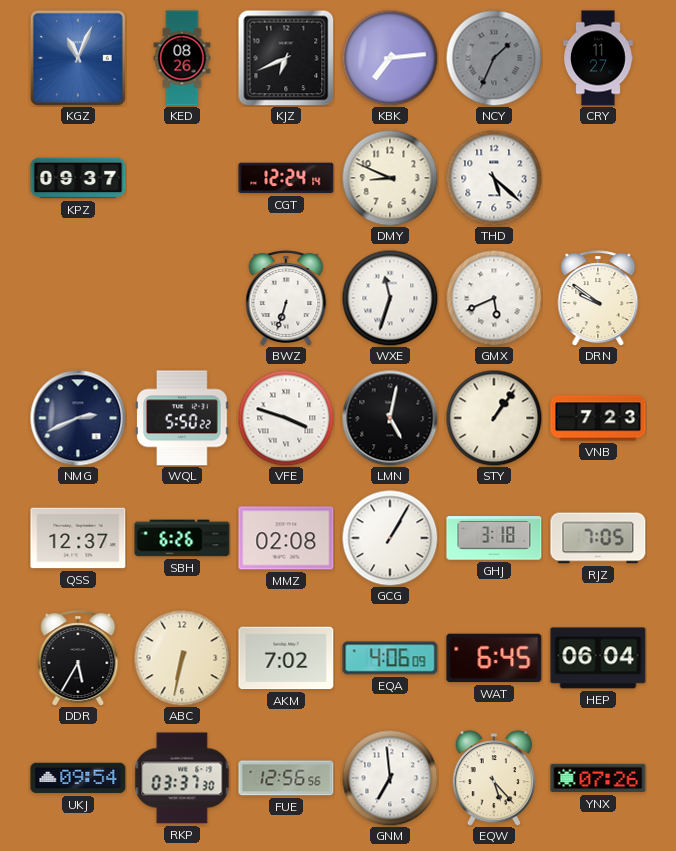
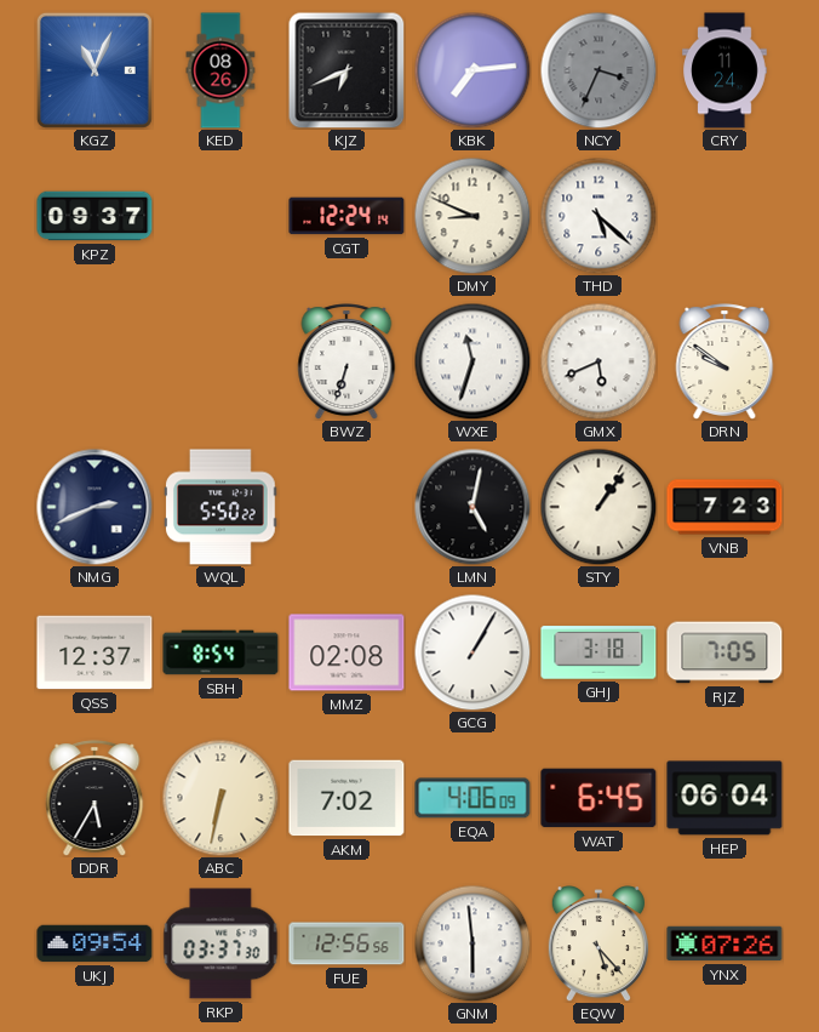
NCY: 1:34 -> 3:34
CRY: 11:27 -> 11:24
VFE: 3:48 -> none
SBH: 6:26 -> 8:54
GNM: 6:59 -> 5:59
